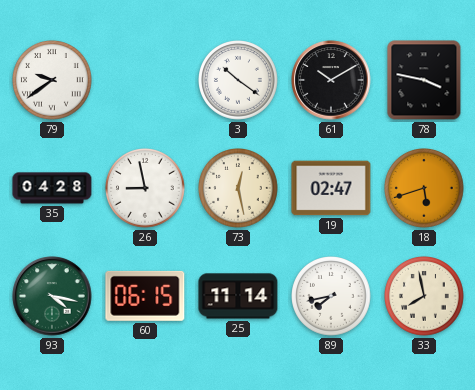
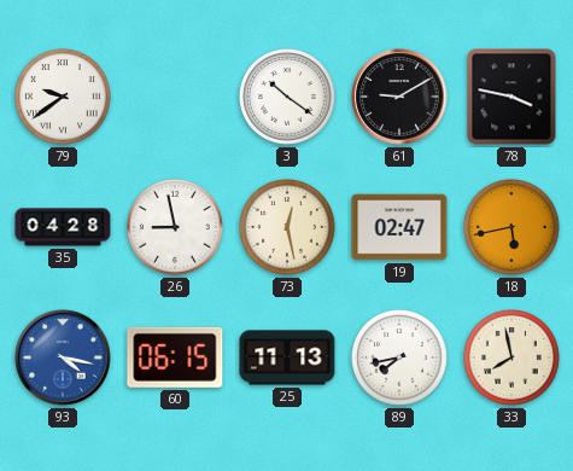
61: 10:10 -> 9:10
18: 5:42 -> 5:43
93 dial: green -> blue
25: 11:14 -> 11:13
